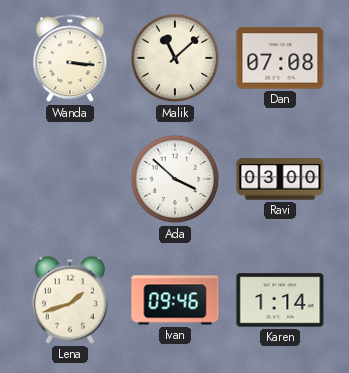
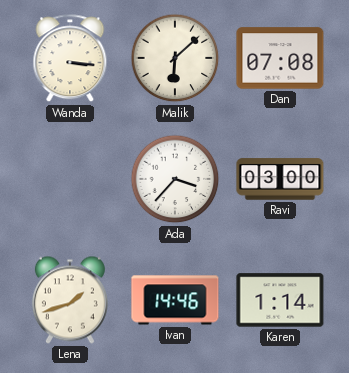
Malik: 11:08 -> 6:08
Ada: 3:52 -> 3:37
Ivan: 09:46 -> 14:46
